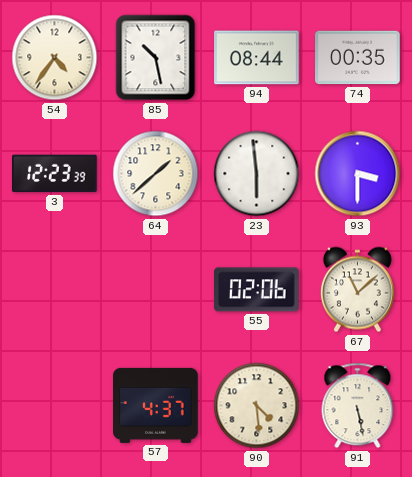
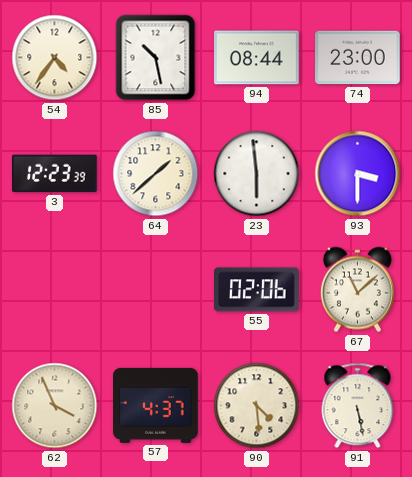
74: 00:35 -> 23:00
62: none -> 3:56
